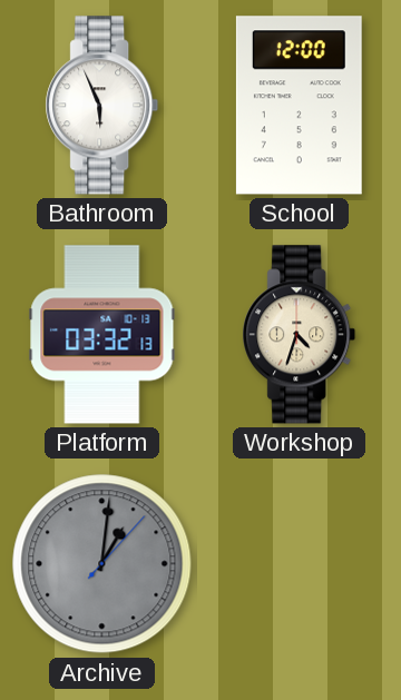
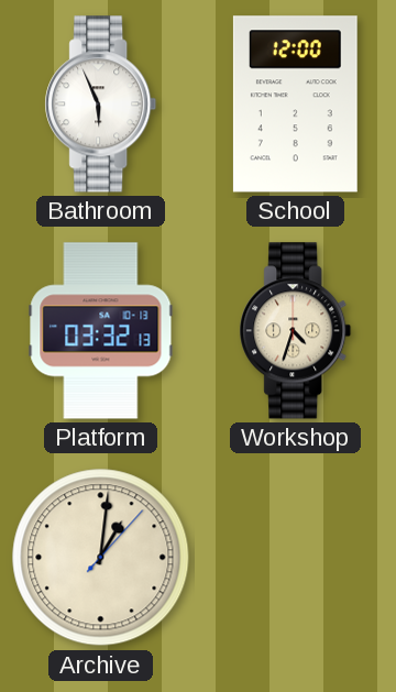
Archive dial: grey -> cream
